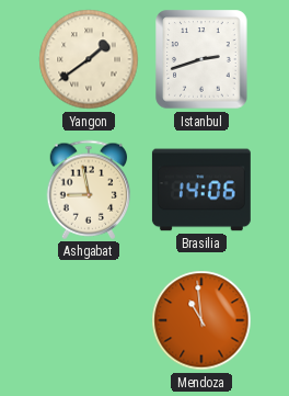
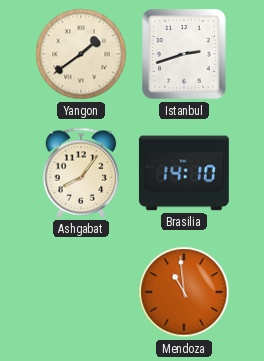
Ashgabat: 8:58 -> 8:06
Brasilia: 14:06 -> 14:10
